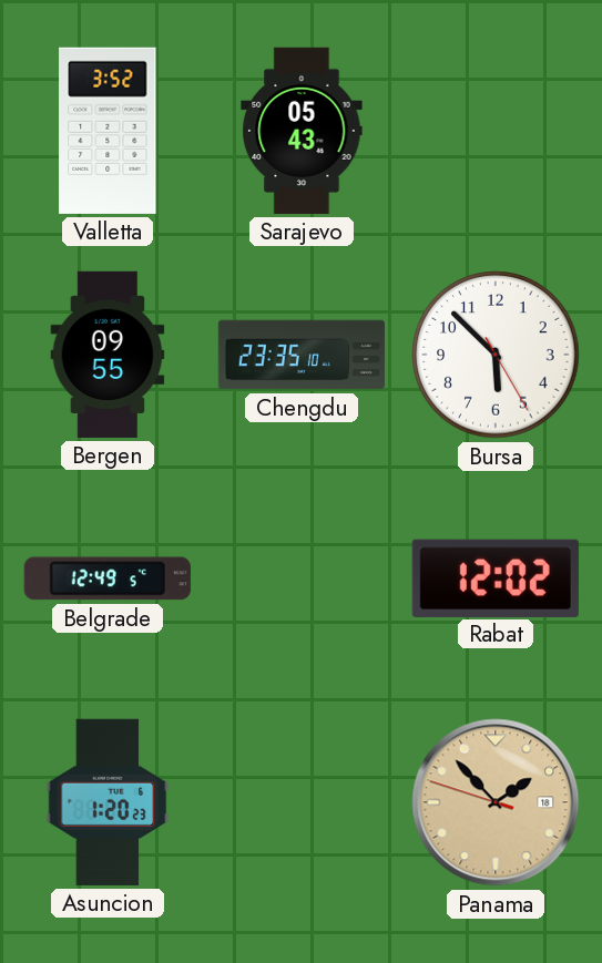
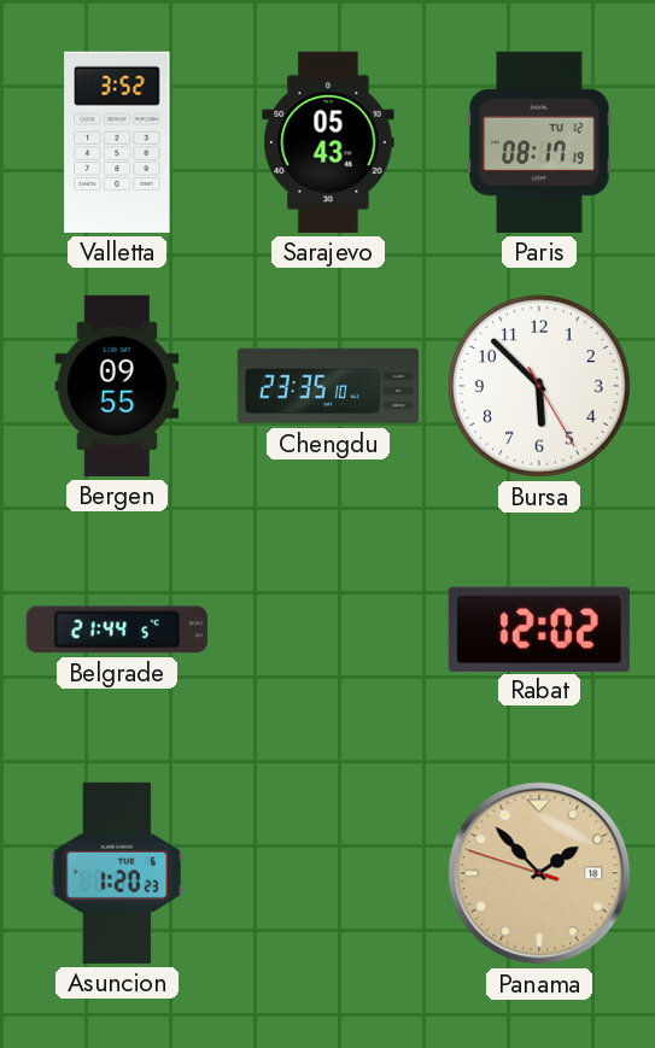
Paris: none -> 08:17
Belgrade: 12:49 -> 21:44
